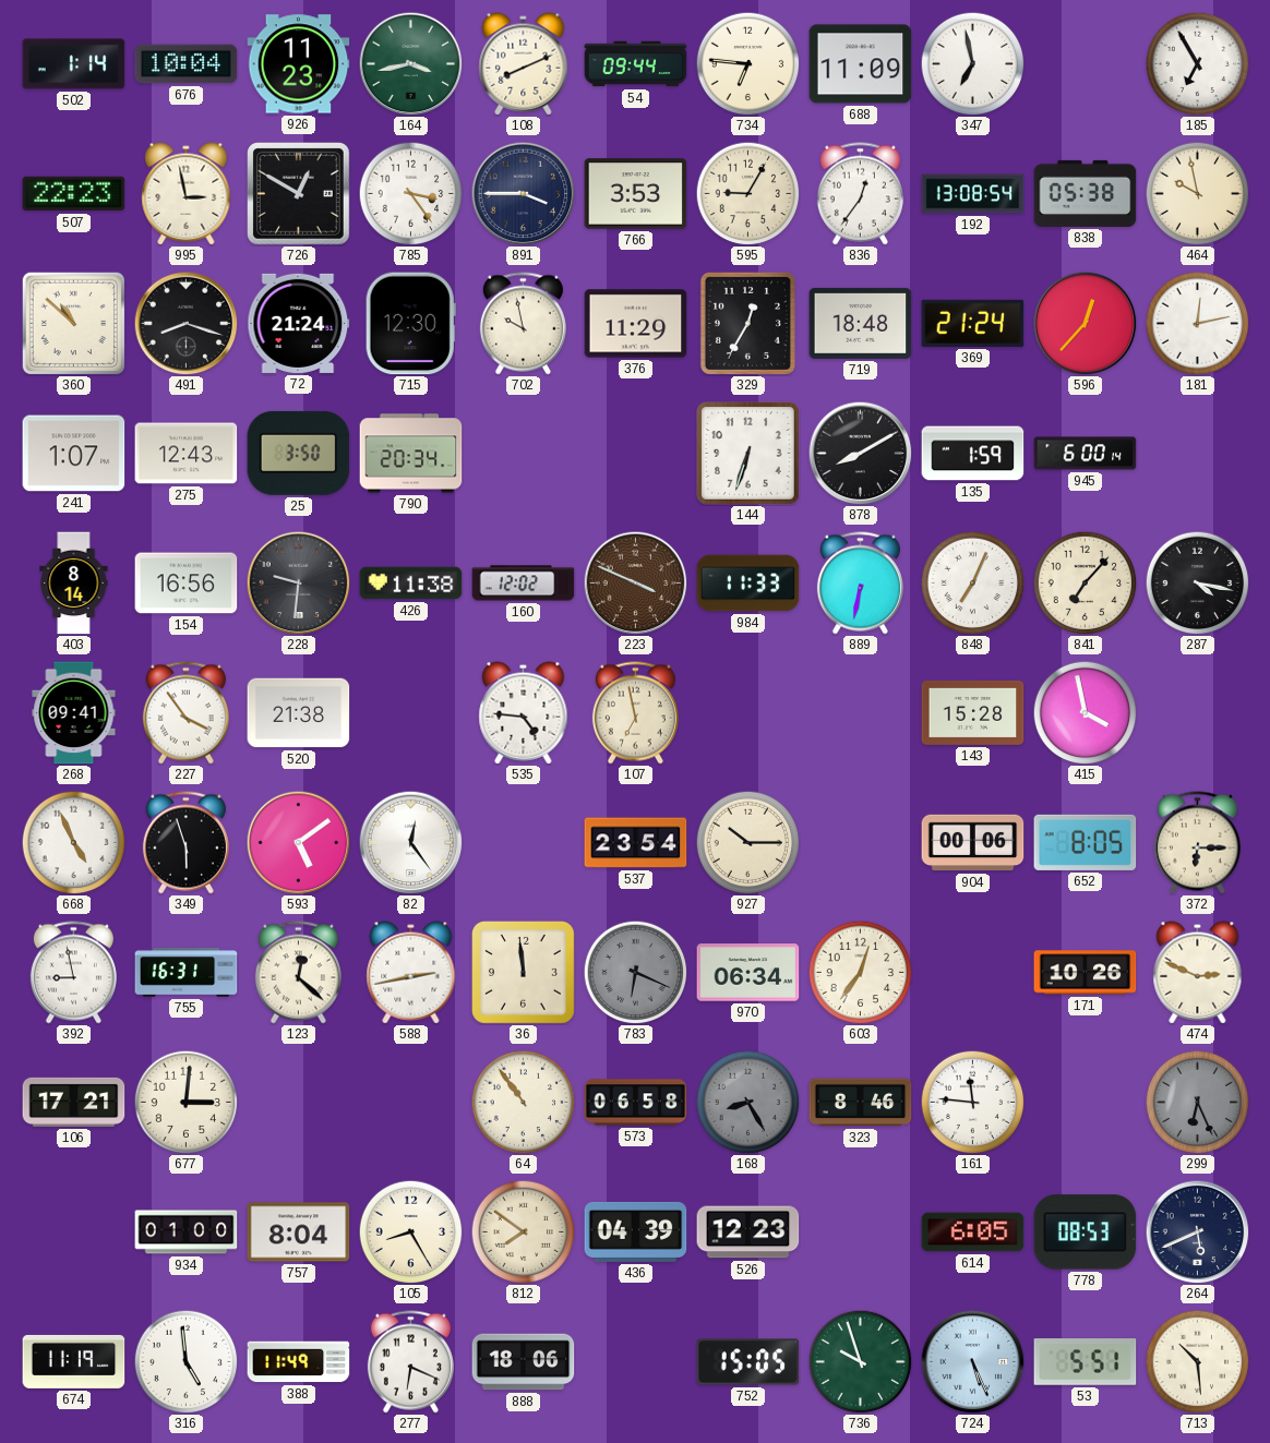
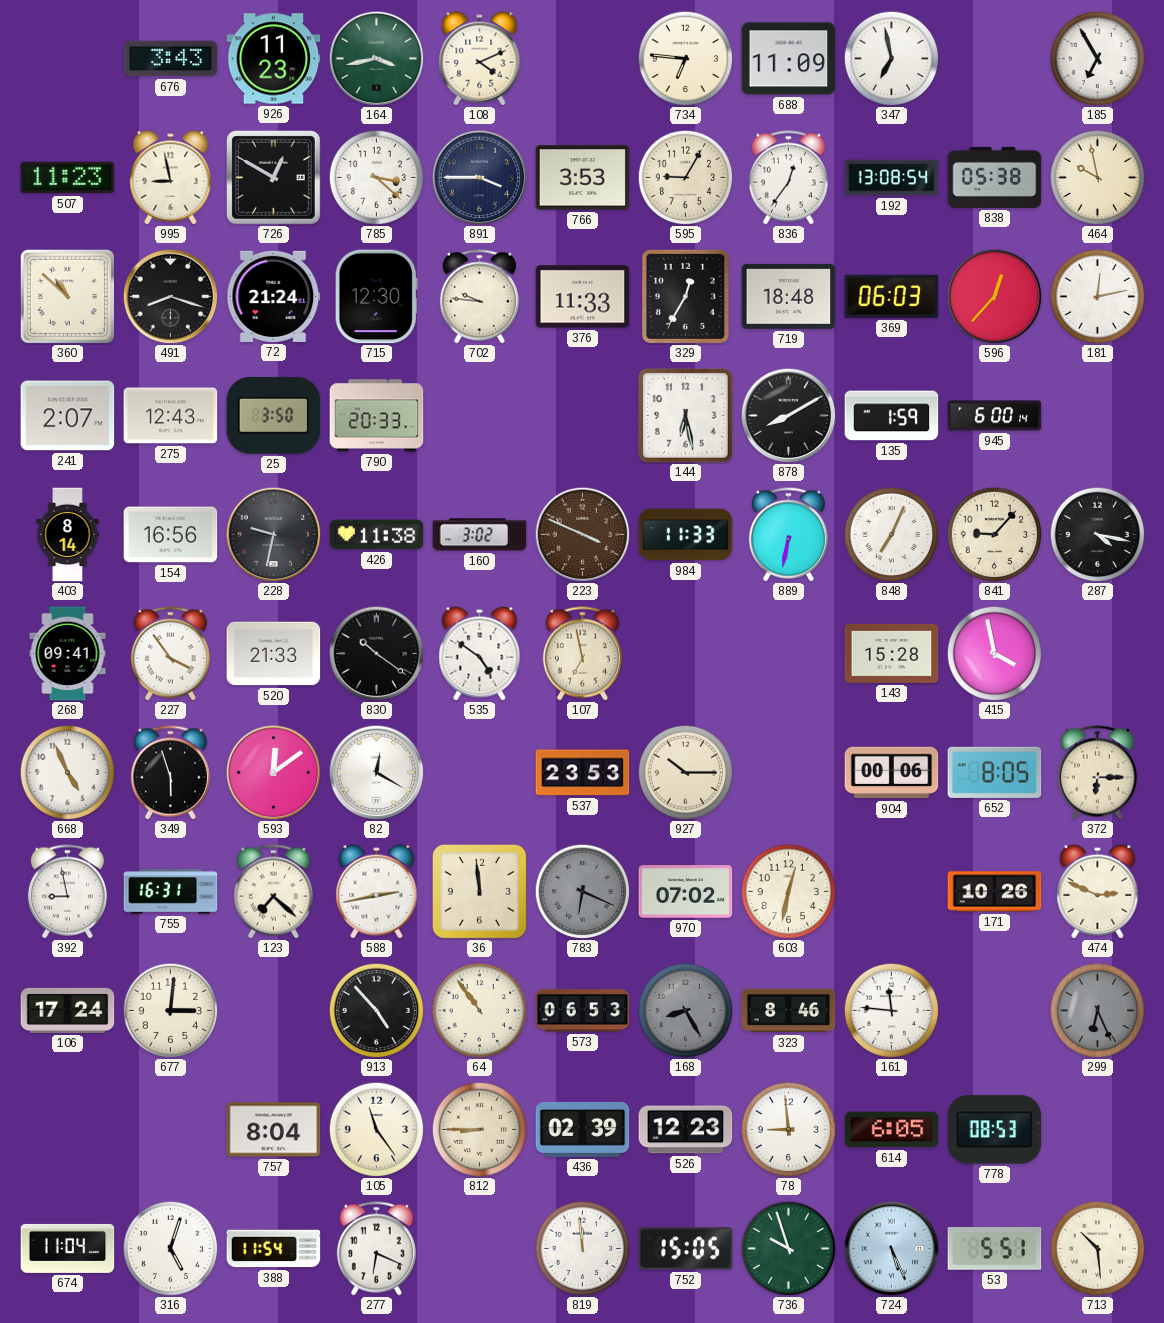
502: 1:14 -> none
676: 10:04 -> 3:43
108: 8:11 -> 4:11
54: 09:44 -> none
507: 22:23 -> 11:23
995: 2:58 -> 8:58
785: 3:24 -> 3:22
702: 9:58 -> 9:46
376: 11:29 -> 11:33
369: 21:24 -> 06:03
241: 1:07 -> 2:07
790: 20:34 -> 20:33
144: 6:33 -> 6:28
228: 9:31 -> 9:32
160: 12:02 -> 3:02
841: 7:07 -> 9:07
520: 21:38 -> 21:33
830: none -> 10:21
535: 4:46 -> 4:51
593: 5:09 -> 12:09
82: 12:24 -> 12:20
537: 23:54 -> 23:53
123: 12:22 -> 7:22
970: 06:34 -> 07:02
603: 12:36 -> 12:32
106: 17:21 -> 17:24
913: none -> 4:53
573: 06:58 -> 06:53
934: 01:00 -> none
105: 8:25 -> 11:24
812: 7:51 -> 8:45
436: 04:39 -> 02:39
78: none -> 8:59
264: 5:41 -> none
674: 11:19 -> 11:04
316: 4:59 -> 5:03
388: 11:49 -> 11:54
888: 18:06 -> none
819: none -> 11:59
